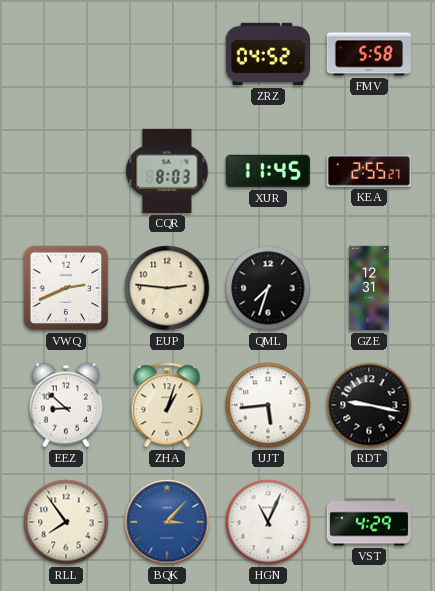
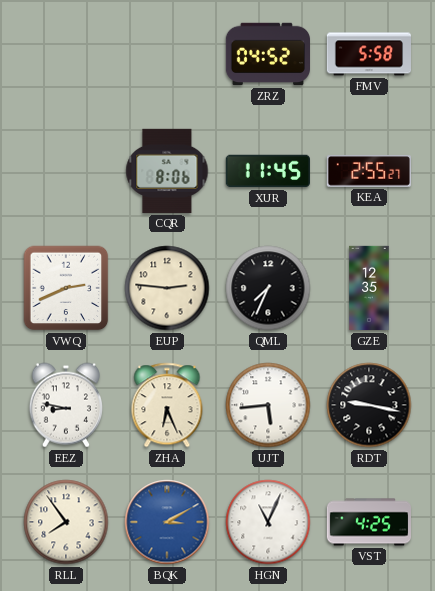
CQR: 8:03 -> 8:06
QML: 7:33 -> 7:34
GZE: 12:31 -> 12:35
EEZ: 8:52 -> 8:47
ZHA: 1:03 -> 6:26
BQK: 3:07 -> 3:10
VST: 4:29 -> 4:25
